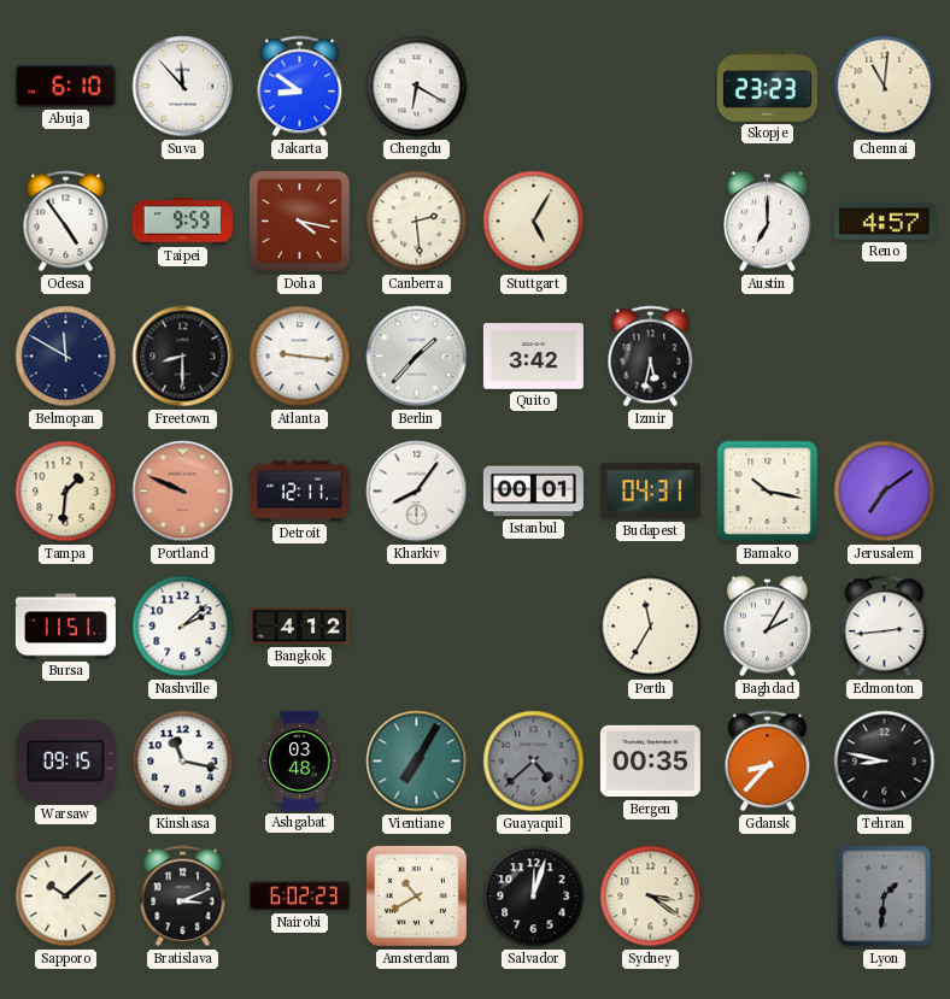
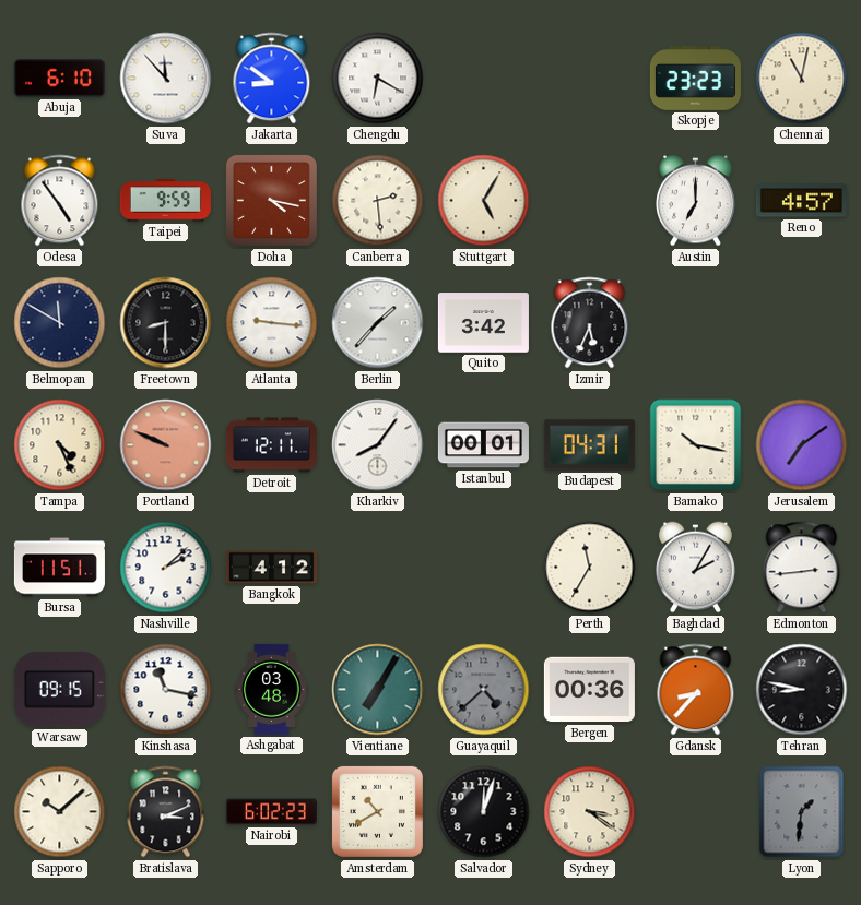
Chennai: 11:01 -> 11:02
Izmir: 5:32 -> 5:34
Tampa: 1:31 -> 4:26
Bergen: 00:35 -> 00:36
